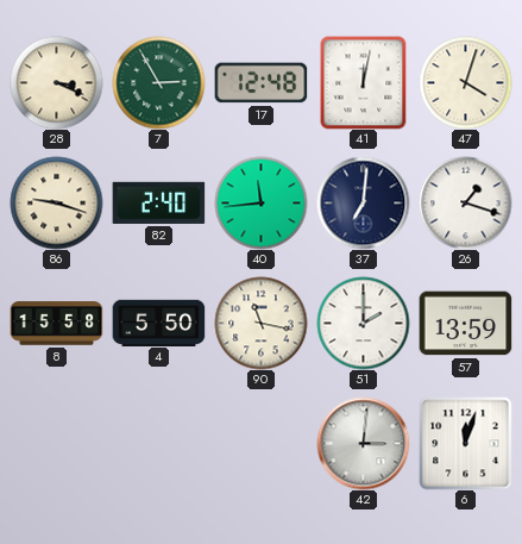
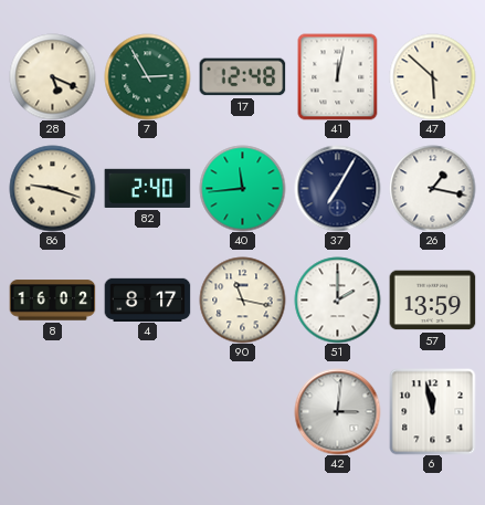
28: 3:19 -> 5:19
47: 4:03 -> 5:52
37: 7:01 -> 7:05
26: 1:18 -> 1:17
8: 15:58 -> 16:02
4: 5:50 -> 8:17
6: 12:03 -> 11:58
